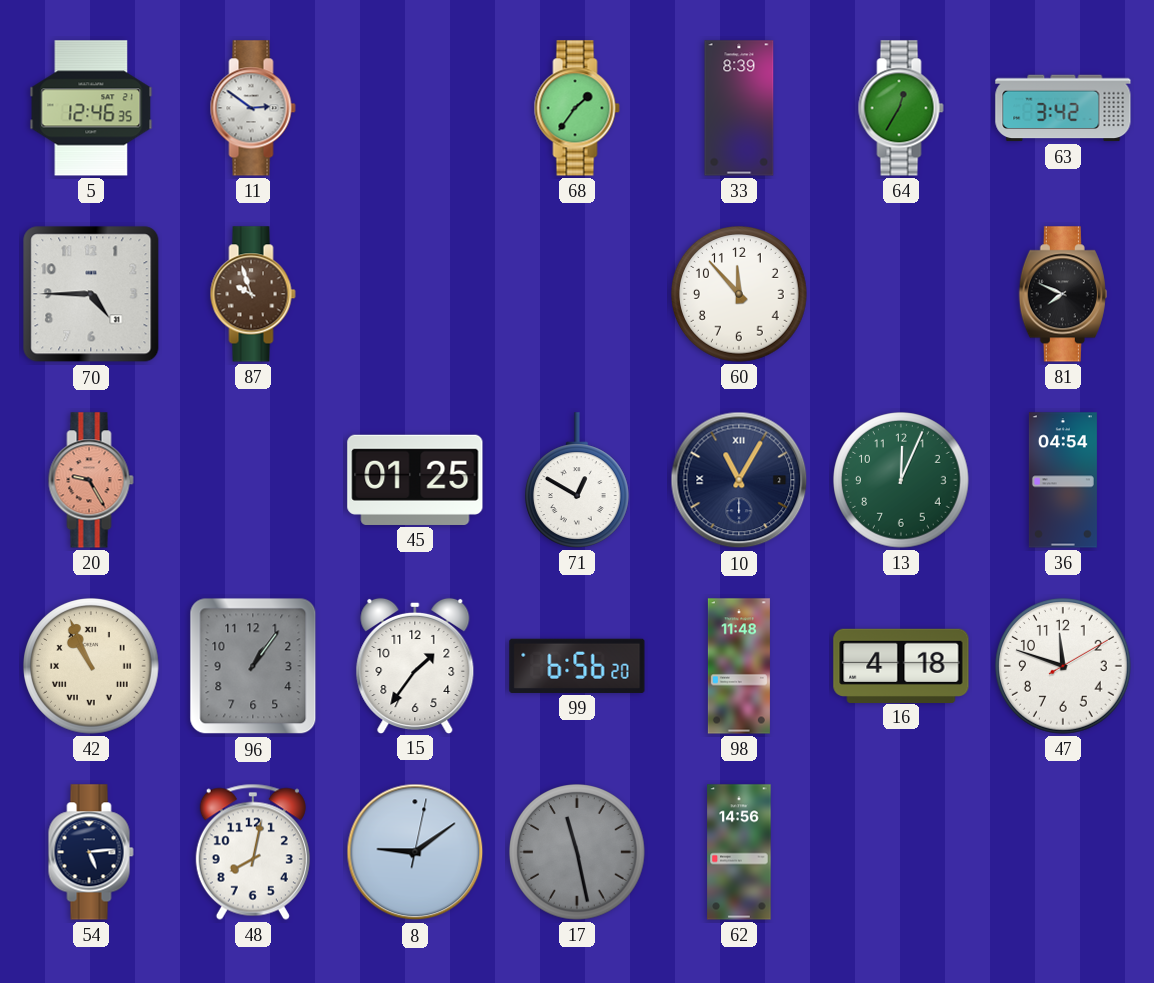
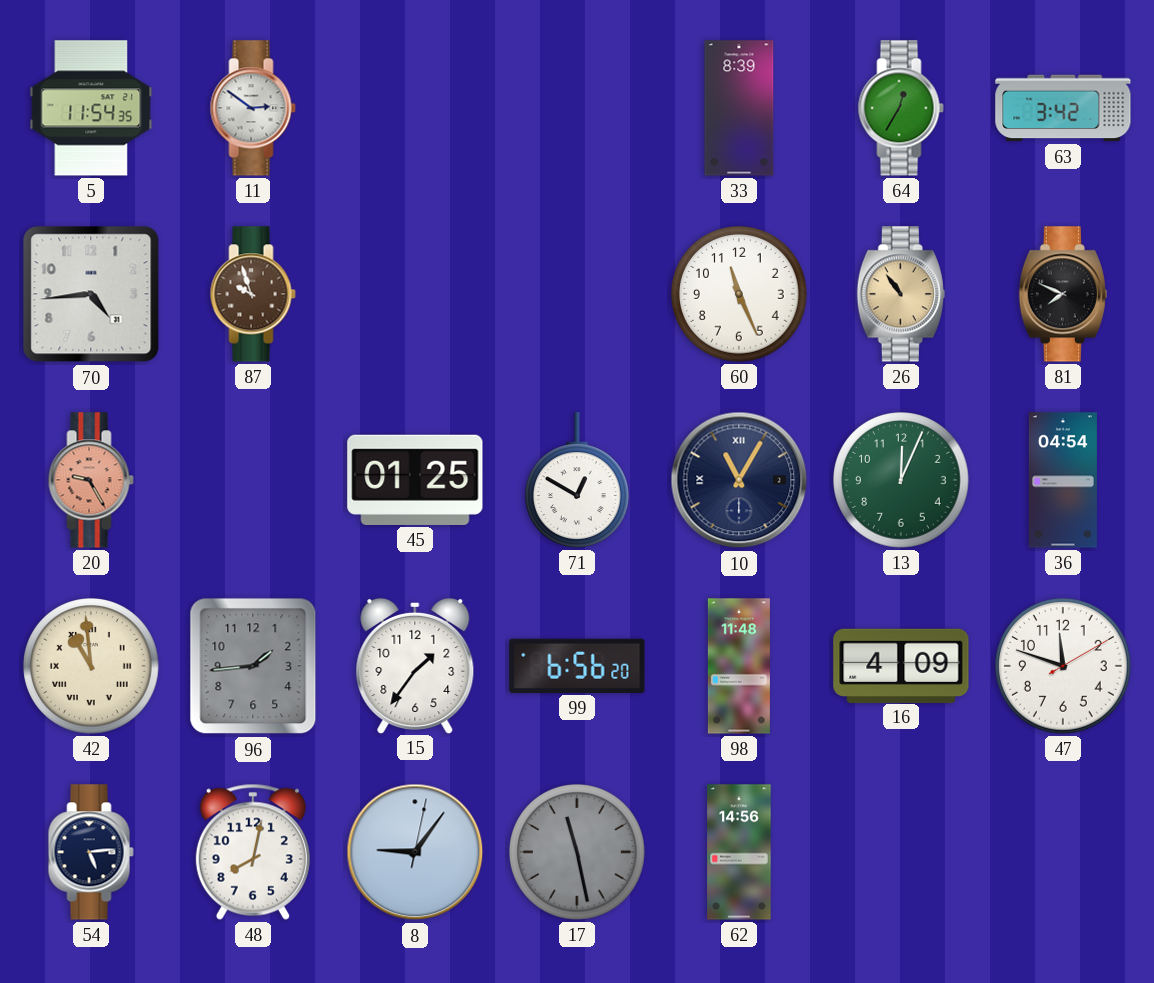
5: 12:46 -> 11:54
68: 1:36 -> none
70: 4:45 -> 4:44
60: 11:53 -> 11:26
26: none -> 10:54
42: 10:56 -> 10:59
96: 1:06 -> 1:44
16: 4:18 -> 4:09
8: 9:09 -> 9:06
